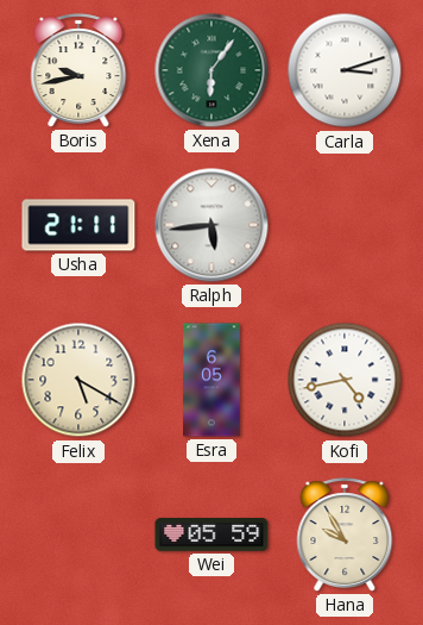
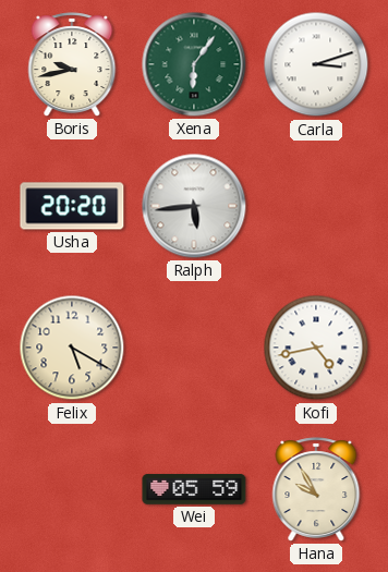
Usha: 21:11 -> 20:20
Esra: 6:05 -> none
